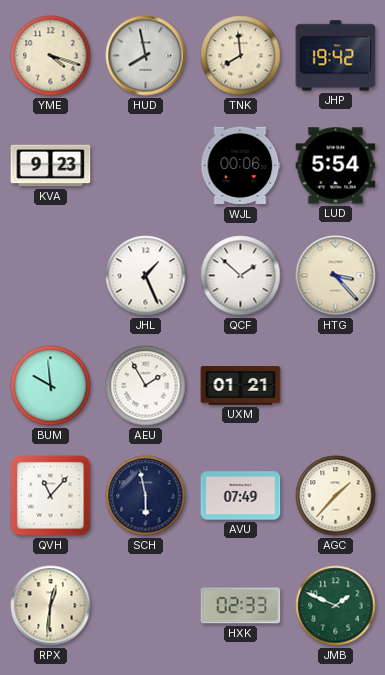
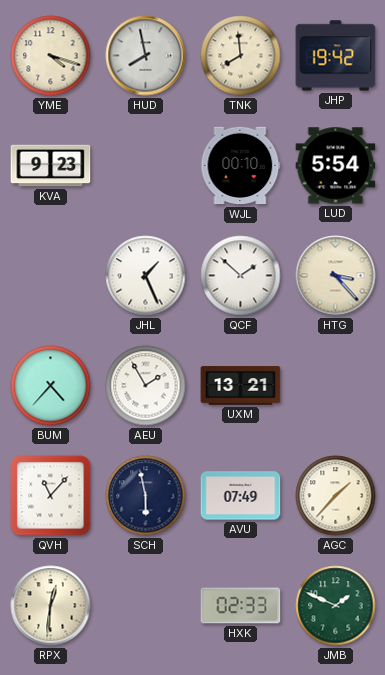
WJL: 00:06 -> 00:10
BUM: 9:59 -> 4:37
UXM: 01:21 -> 13:21
